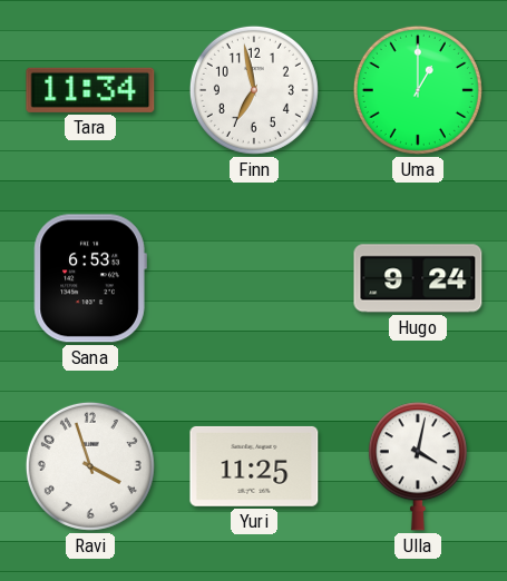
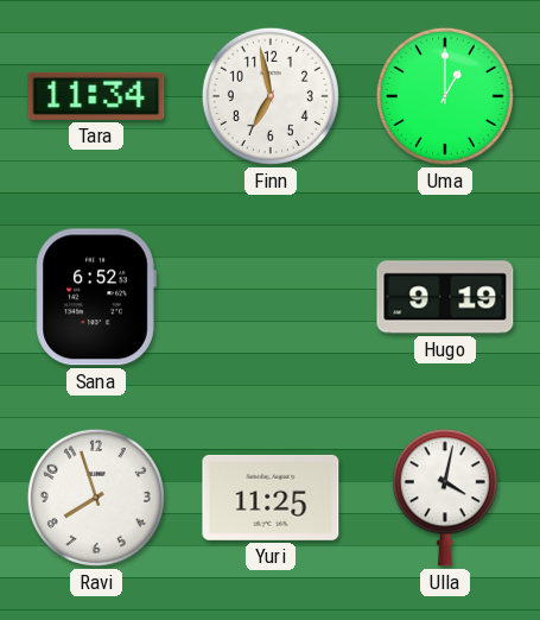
Sana: 6:53 -> 6:52
Hugo: 9:24 -> 9:19
Ravi: 3:57 -> 7:57
